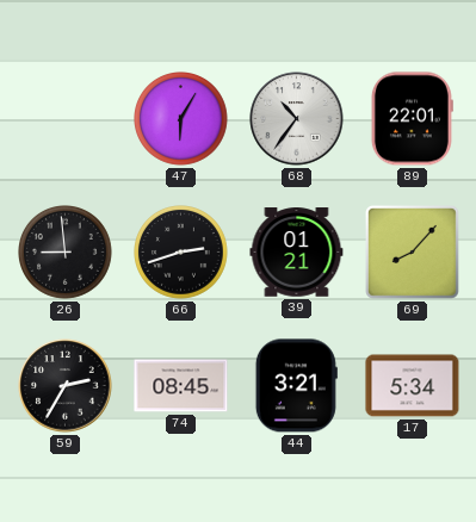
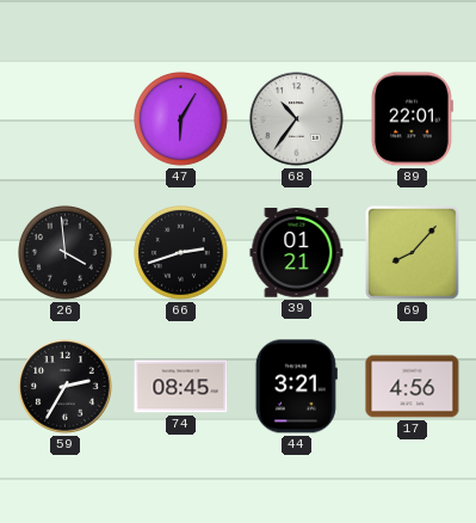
26: 8:59 -> 3:59
17: 5:34 -> 4:56
